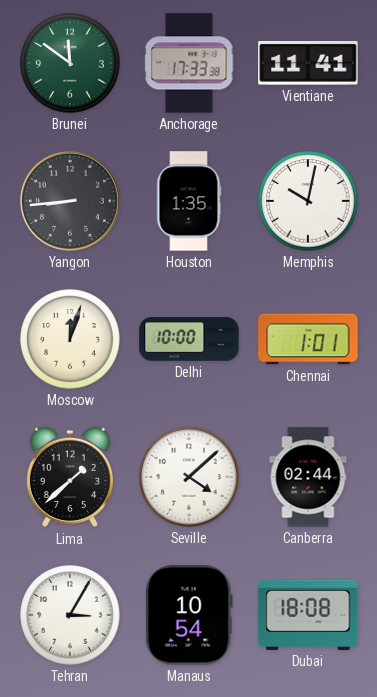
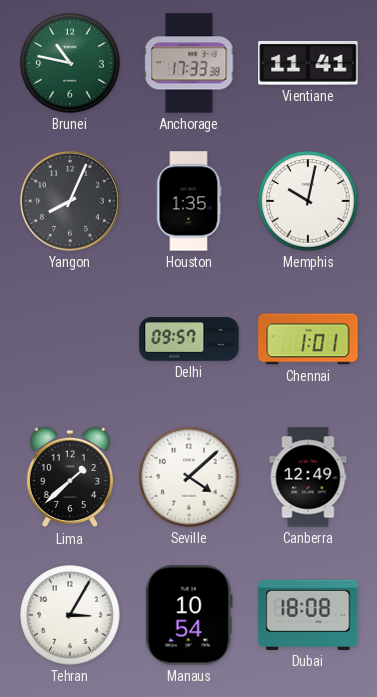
Brunei: 11:51 -> 10:47
Yangon: 8:44 -> 8:04
Moscow: 12:03 -> none
Delhi: 10:00 -> 09:57
Canberra: 02:44 -> 12:49
